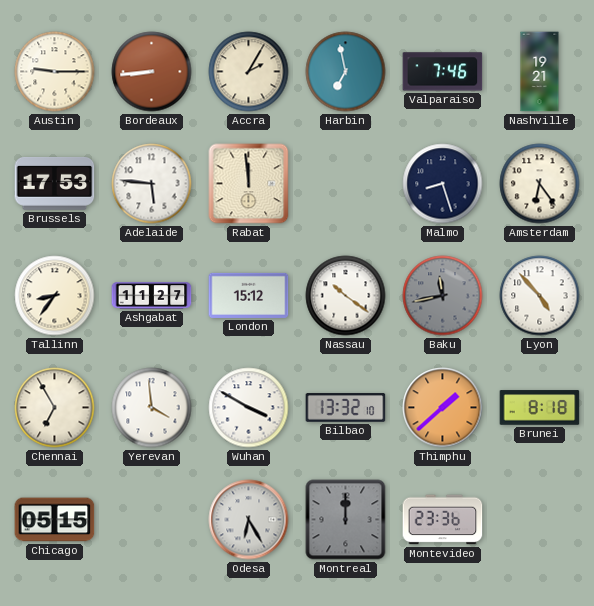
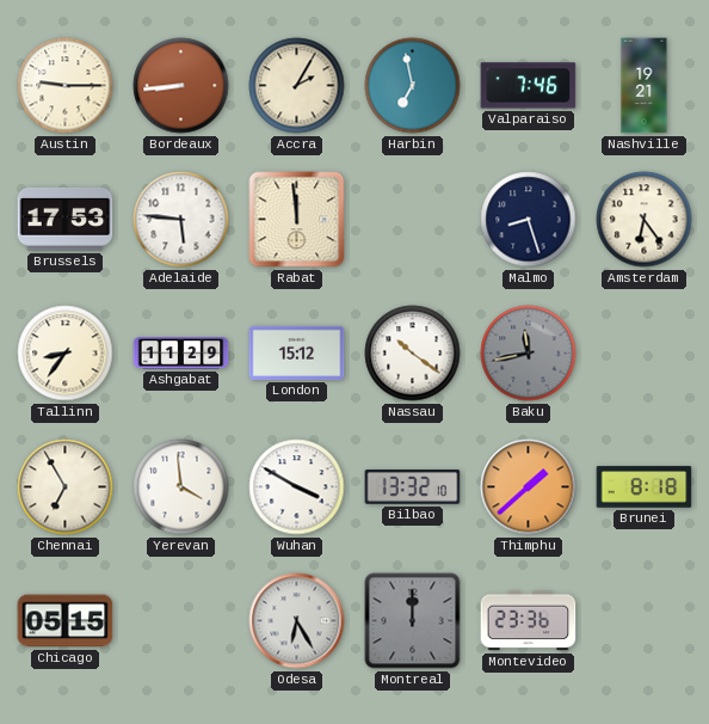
Ashgabat: 11:27 -> 11:29
Lyon: 4:53 -> none
